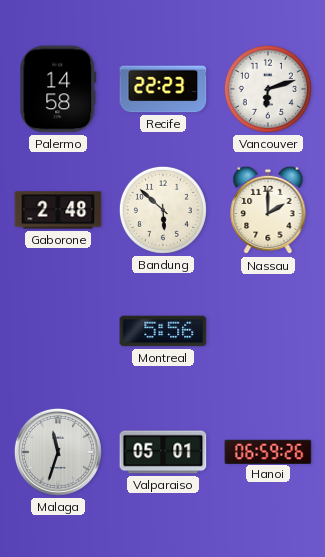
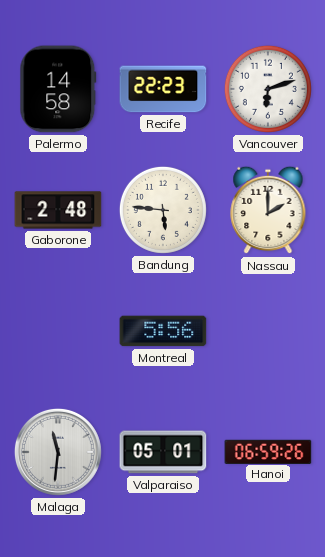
Bandung: 5:52 -> 5:46
Malaga: 11:33 -> 11:31
